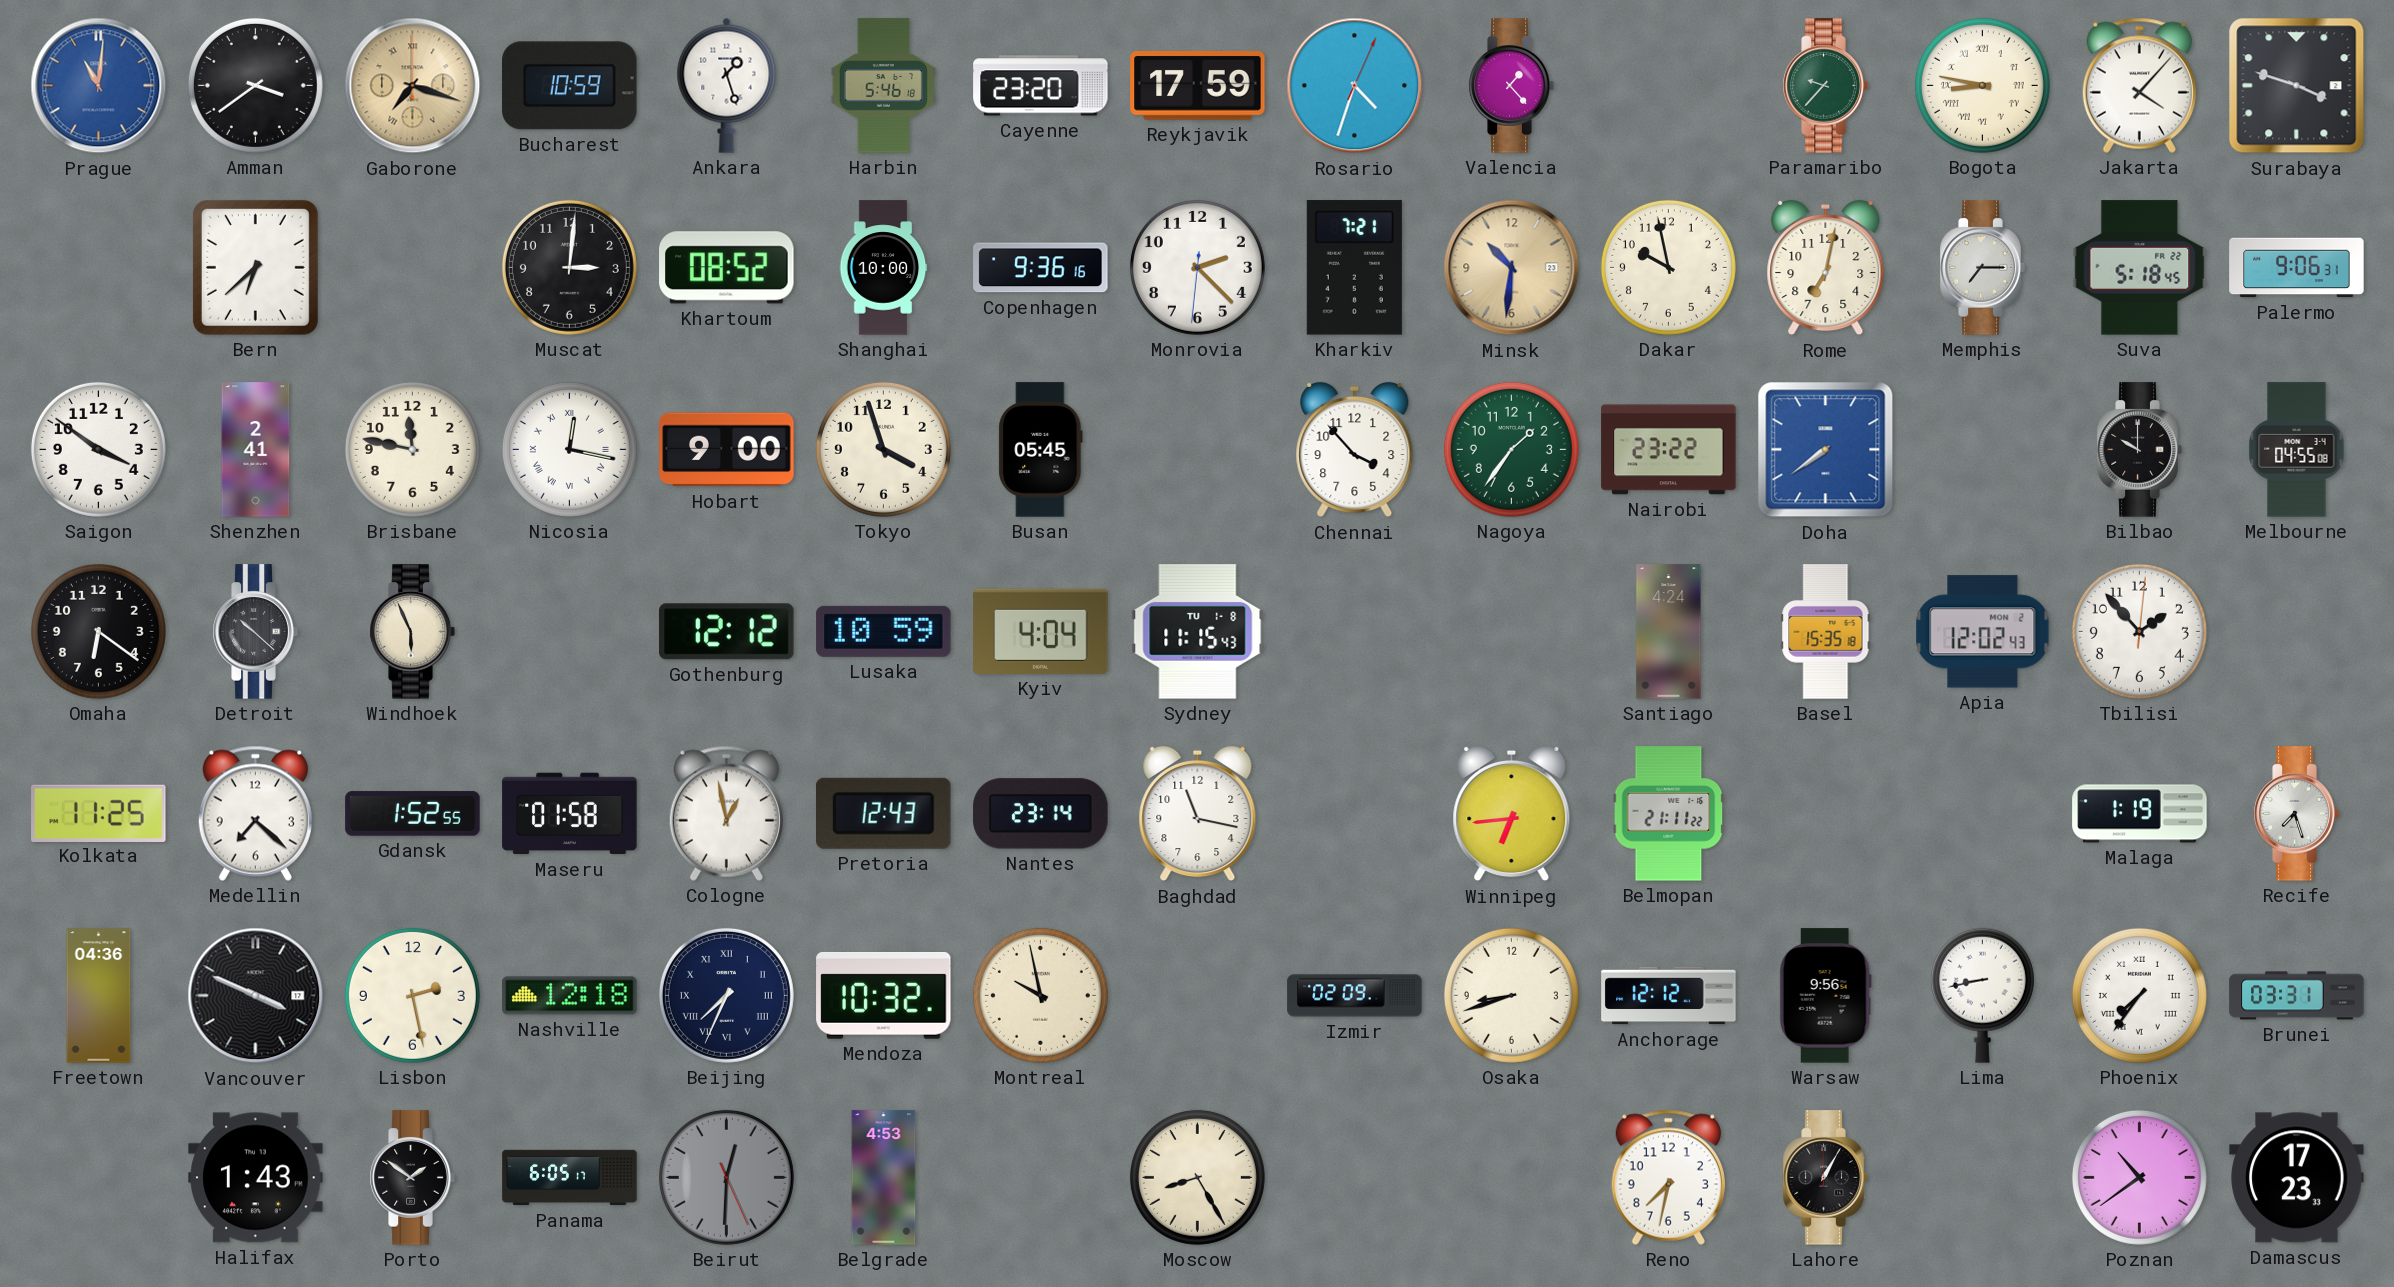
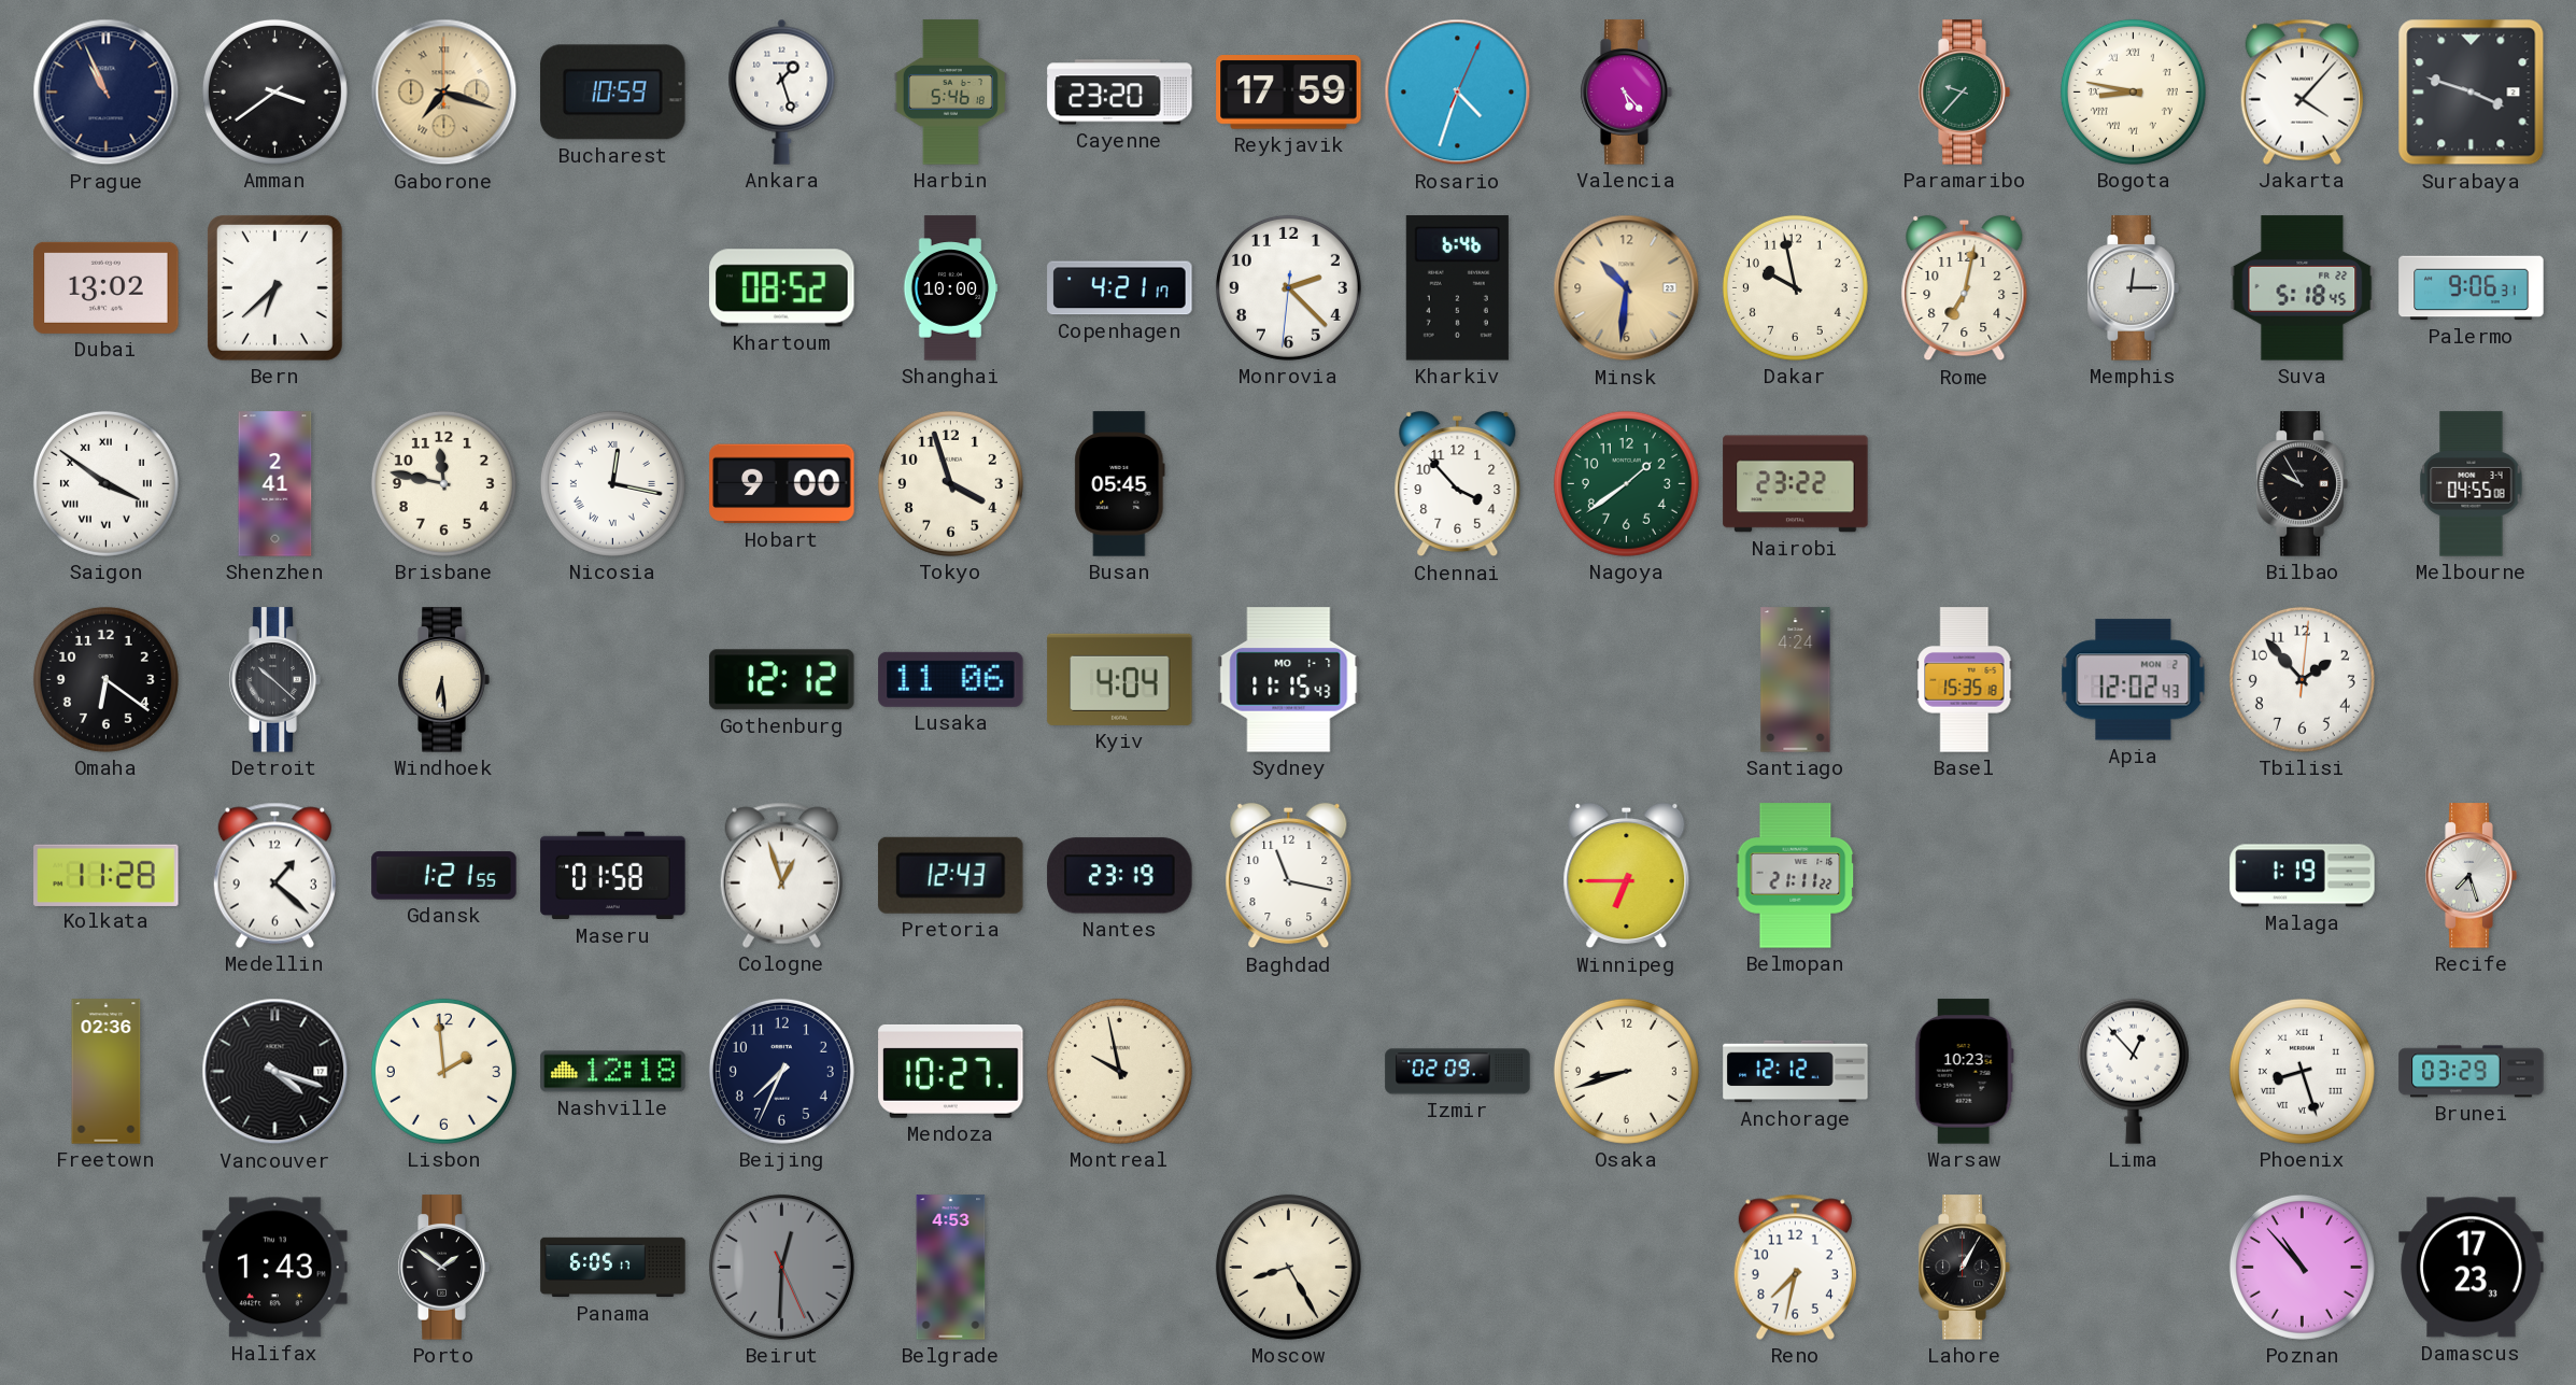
Prague: 11:01 -> 10:56
Prague dial: blue -> navy
Valencia: 1:23 -> 5:23
Dubai: none -> 13:02
Muscat: 3:01 -> none
Copenhagen: 9:36 -> 4:21
Kharkiv: 7:21 -> 6:46
Memphis: 7:15 -> 12:15
Saigon numerals: Arabic -> Roman
Nagoya: 1:36 -> 1:39
Doha: 7:39 -> none
Bilbao: 10:00 -> 9:55
Windhoek: 5:56 -> 6:29
Lusaka: 10:59 -> 11:06
Sydney date: TU 1-8 -> MO 1-7
Kolkata: 11:25 -> 11:28
Medellin: 7:22 -> 1:22
Gdansk: 1:52 -> 1:21
Cologne: 12:58 -> 12:57
Nantes: 23:14 -> 23:19
Winnipeg: 6:44 -> 6:45
Freetown: 04:36 -> 02:36
Vancouver: 3:49 -> 4:18
Lisbon: 2:28 -> 1:59
Beijing numerals: Roman -> Arabic
Mendoza: 10:32 -> 10:27
Warsaw: 9:56 -> 10:23
Lima: 8:43 -> 12:53
Phoenix: 7:36 -> 8:27
Brunei: 03:31 -> 03:29
Poznan: 10:39 -> 10:53
